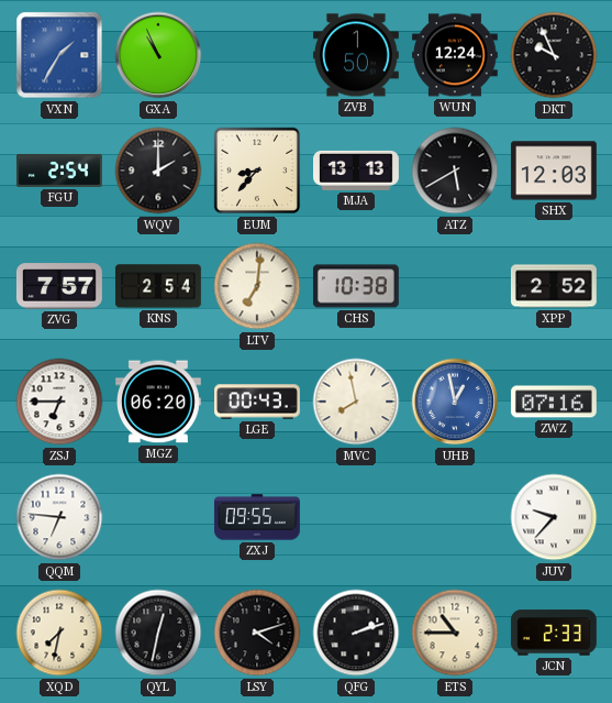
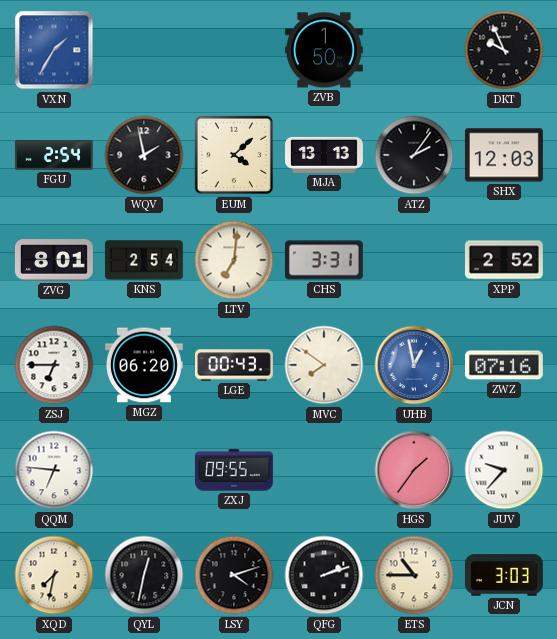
GXA: 10:56 -> none
WUN: 12:24 -> none
WQV: 2:00 -> 1:58
EUM: 8:37 -> 4:08
ATZ: 5:40 -> 2:06
ZVG: 7:57 -> 8:01
CHS: 10:38 -> 3:31
MVC: 7:58 -> 7:51
HGS: none -> 1:36
JCN: 2:33 -> 3:03
